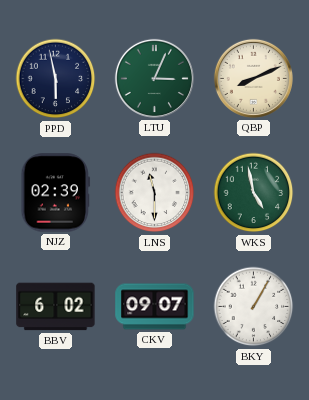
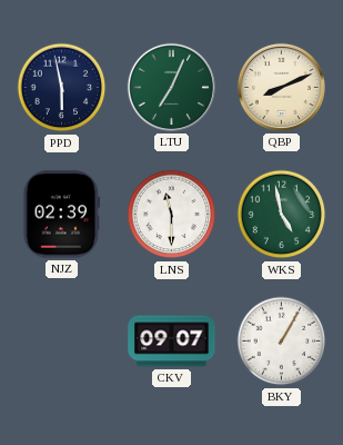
LTU: 3:04 -> 7:04
BBV: 6:02 -> none
